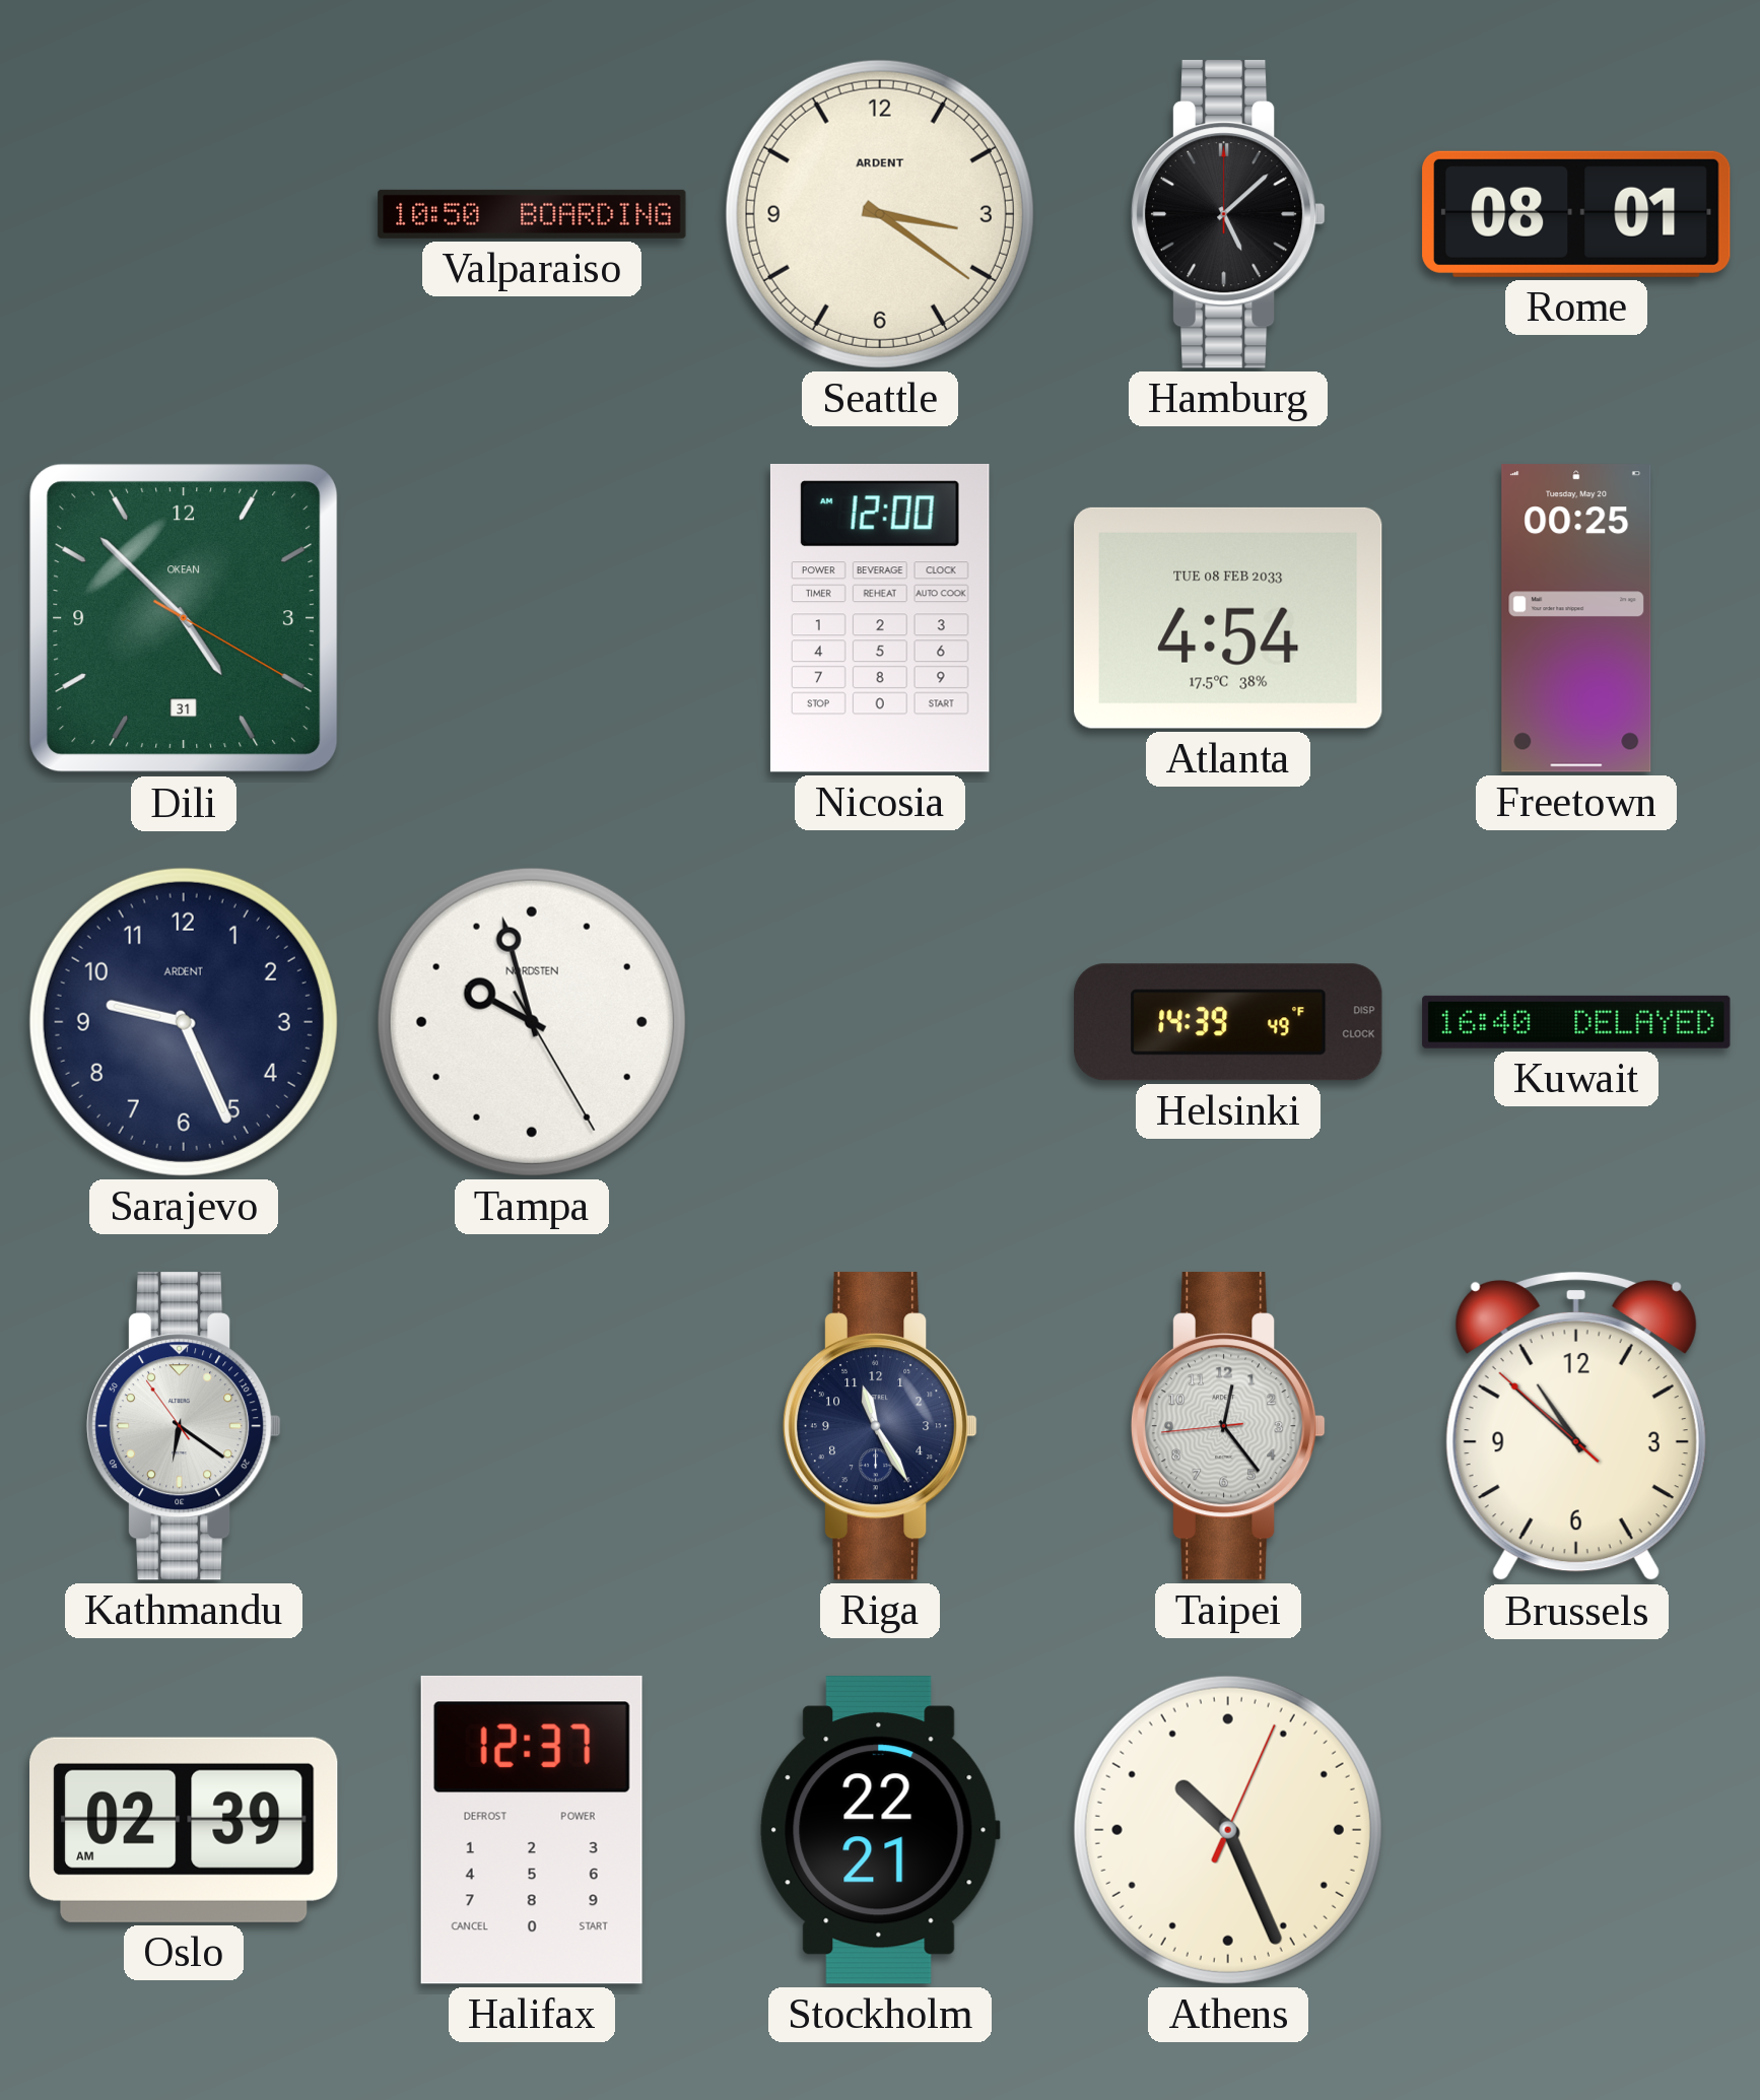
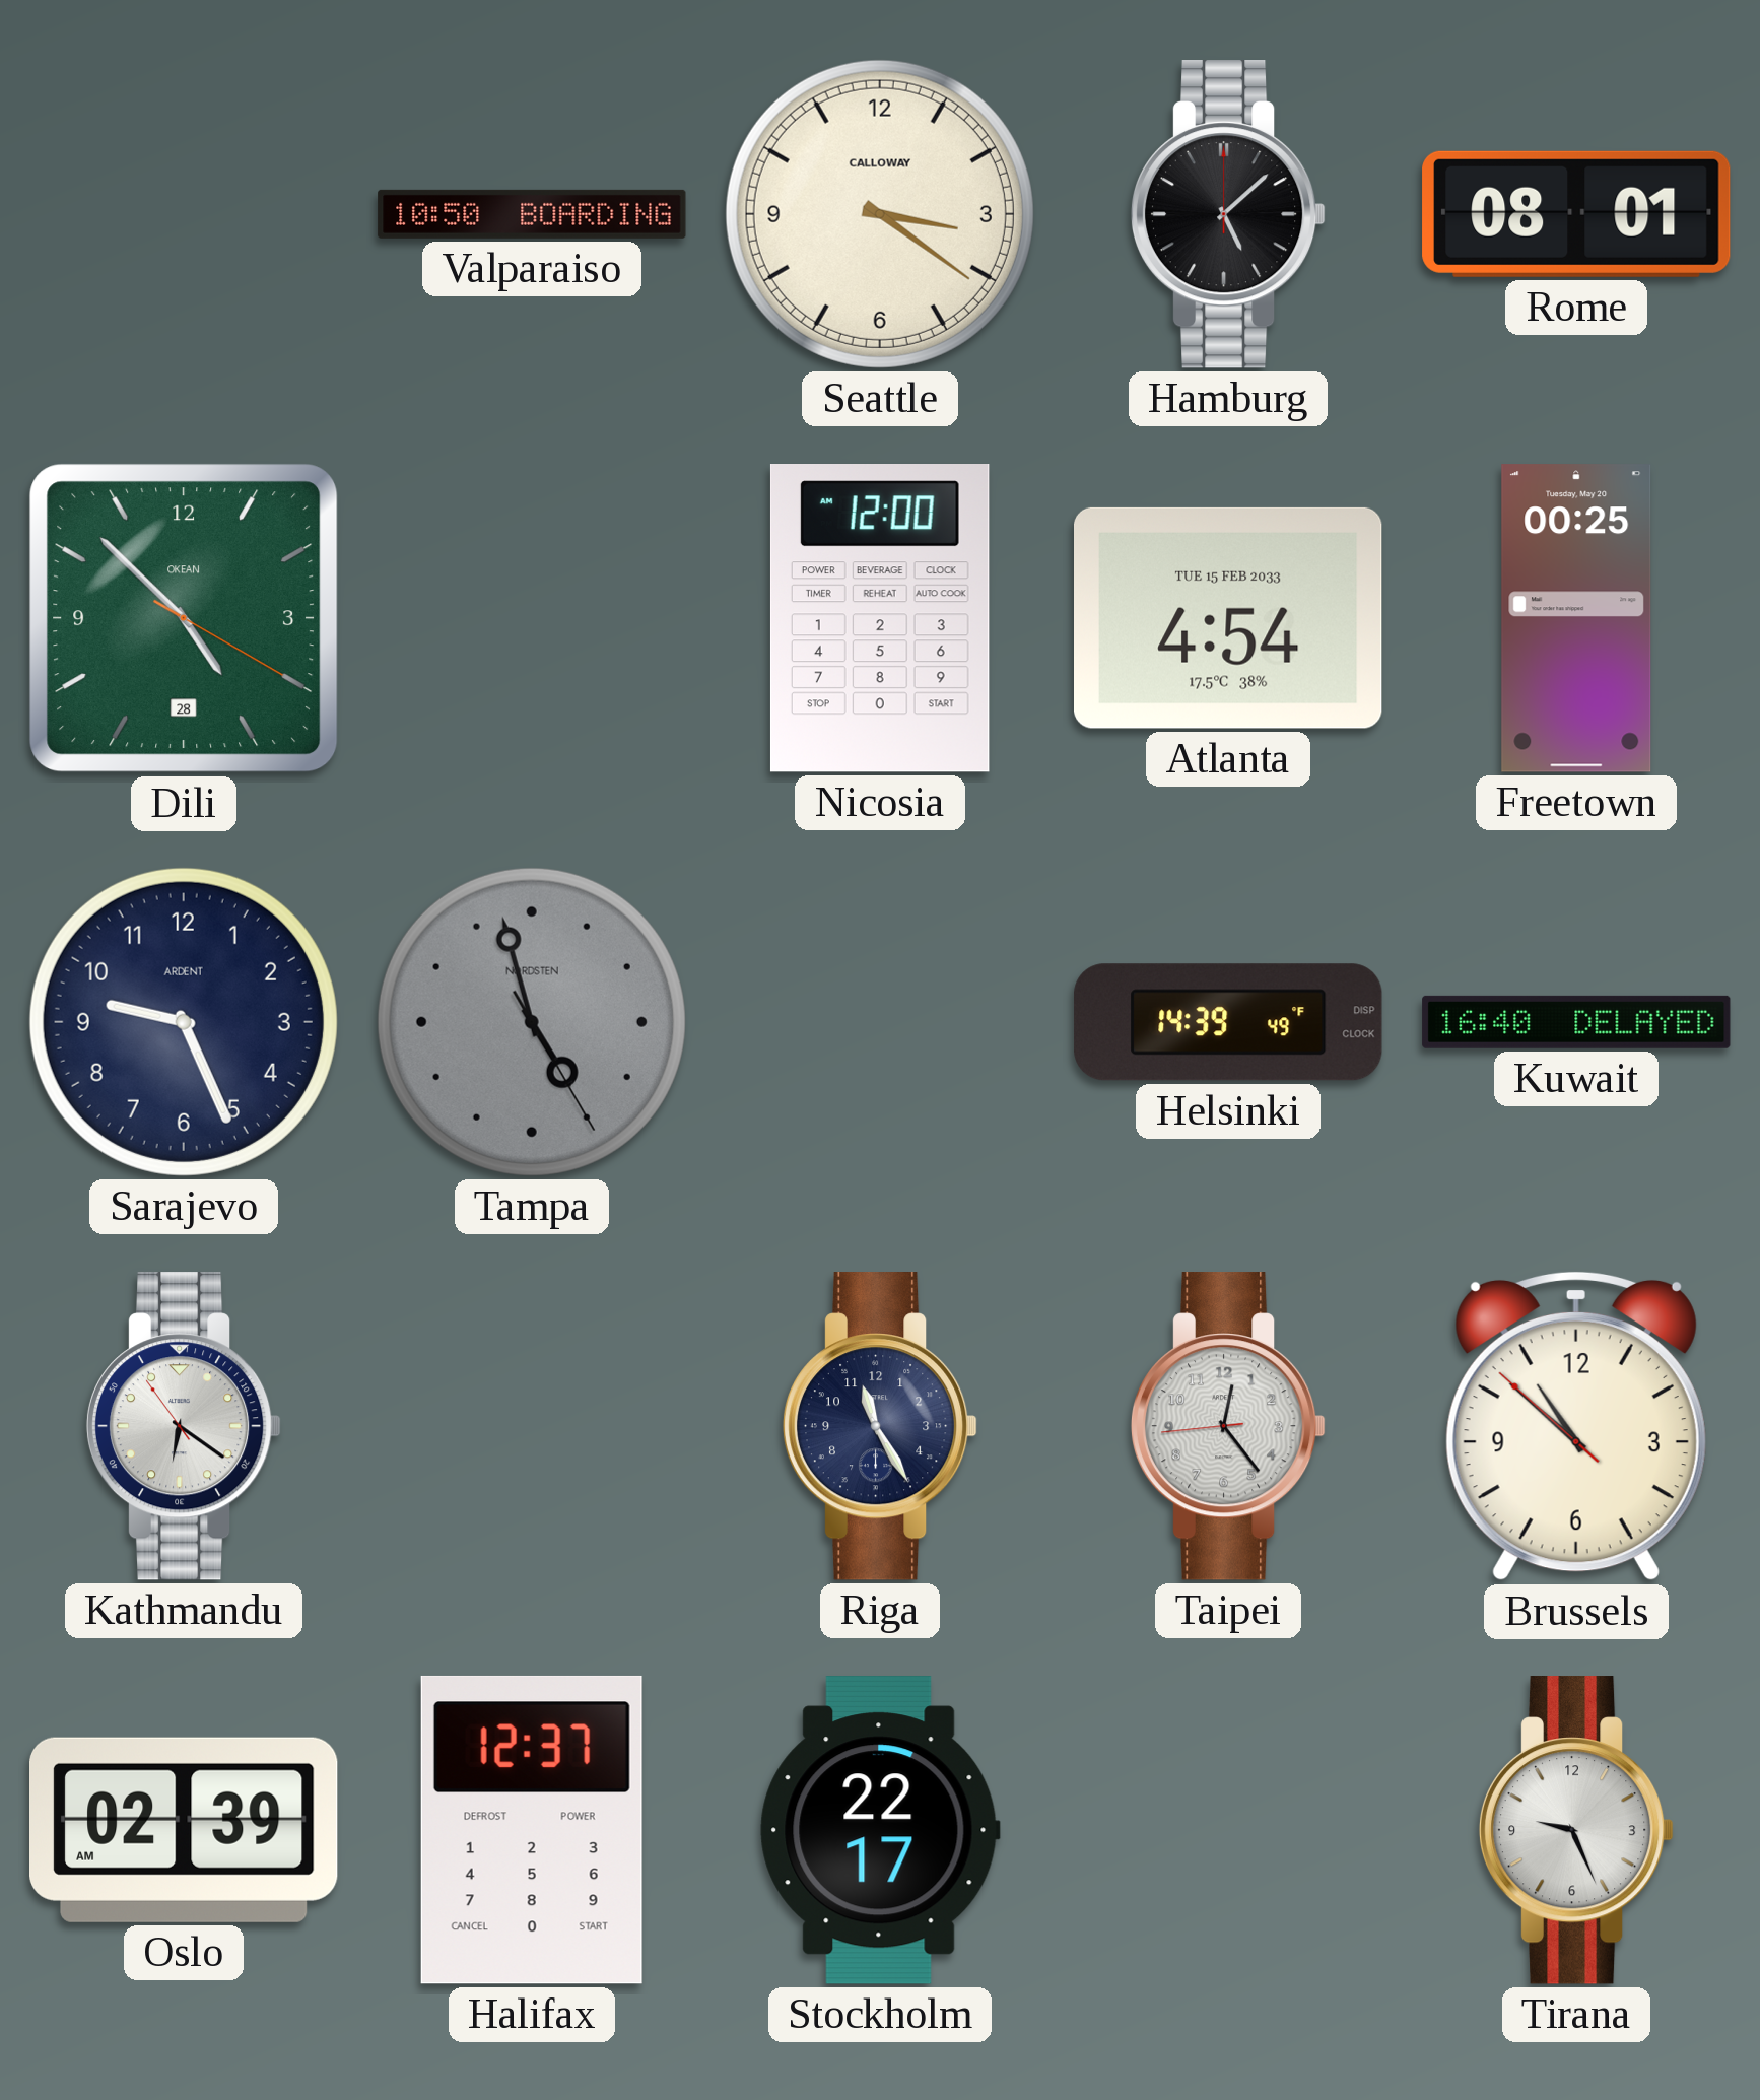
Seattle brand: ARDENT -> CALLOWAY
Dili date: 31 -> 28
Atlanta date: TUE 08 FEB 2033 -> TUE 15 FEB 2033
Tampa: 9:57 -> 4:57
Tampa dial: white -> grey
Stockholm: 22:21 -> 22:17
Athens: 10:26 -> none
Tirana: none -> 9:26
